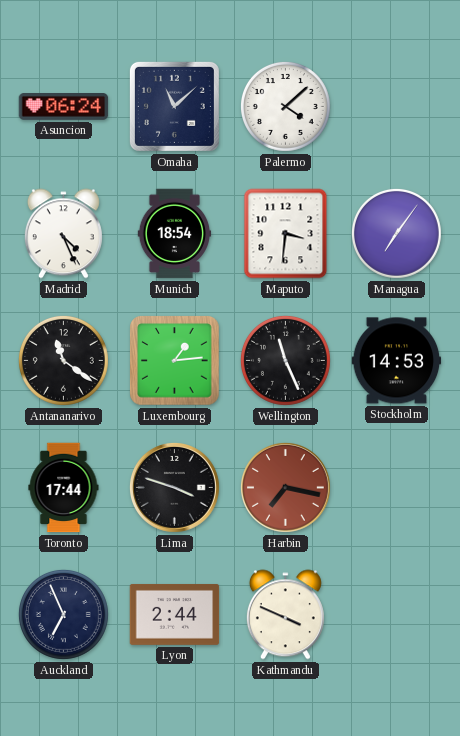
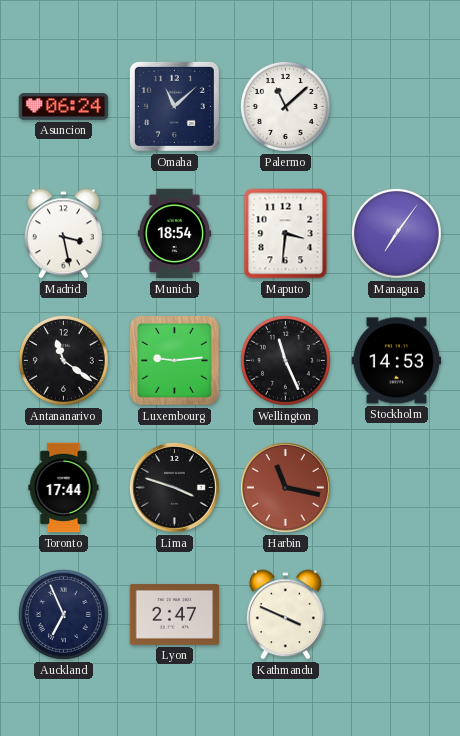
Palermo: 4:08 -> 11:08
Madrid: 4:26 -> 3:28
Luxembourg: 1:14 -> 9:14
Harbin: 7:17 -> 11:17
Lyon: 2:44 -> 2:47
